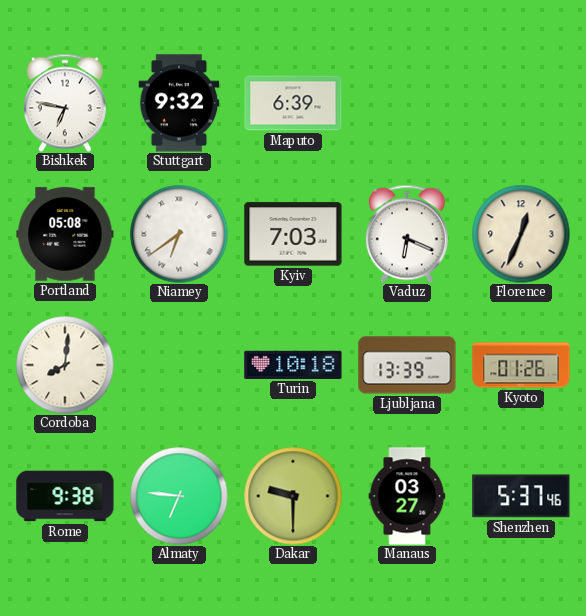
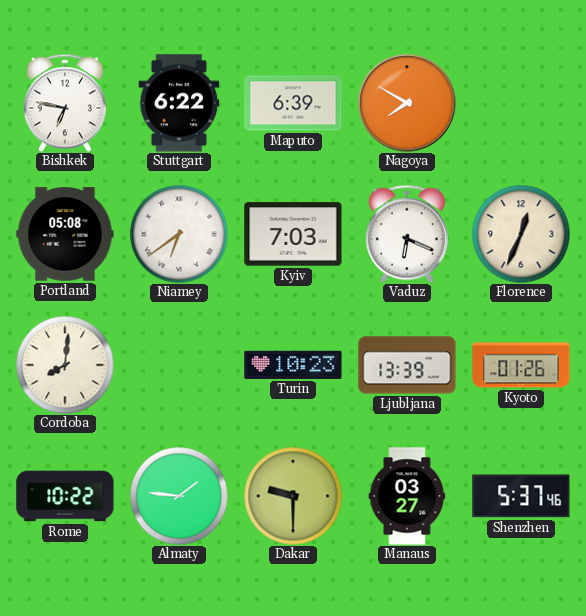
Stuttgart: 9:32 -> 6:22
Nagoya: none -> 7:50
Turin: 10:18 -> 10:23
Rome: 9:38 -> 10:22
Almaty: 6:46 -> 1:46
